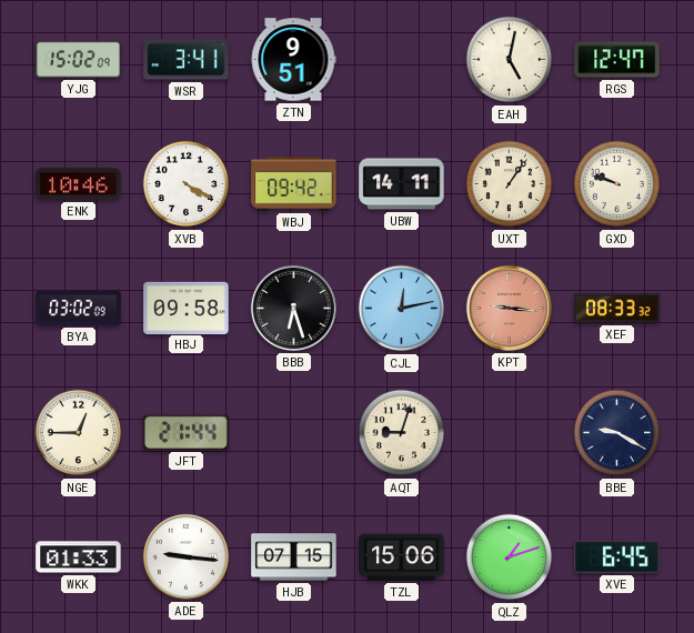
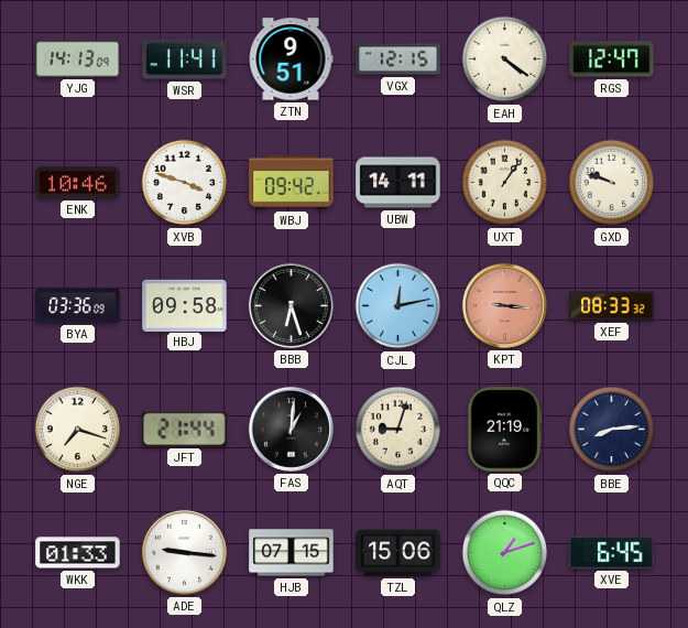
YJG: 15:02 -> 14:13
WSR: 3:41 -> 11:41
VGX: none -> 12:15
EAH: 5:02 -> 4:21
XVB: 4:20 -> 3:48
BYA: 03:02 -> 03:36
NGE: 12:45 -> 7:18
FAS: none -> 1:01
QQC: none -> 21:19
BBE: 9:20 -> 8:14
